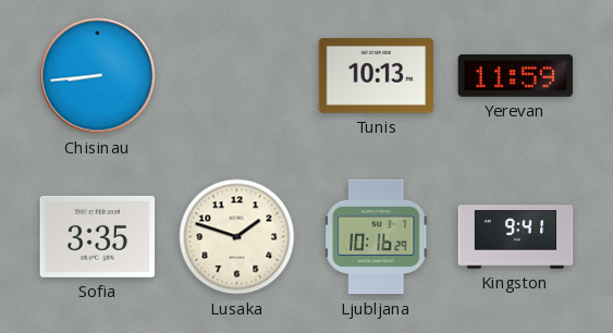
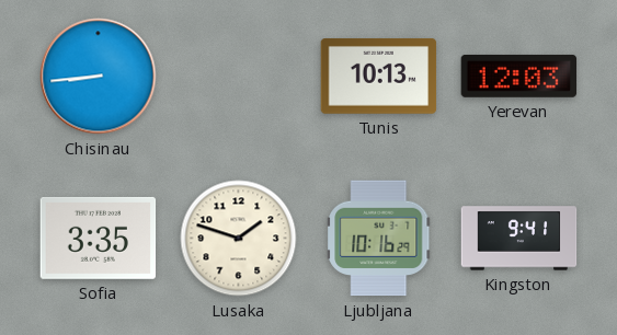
Yerevan: 11:59 -> 12:03
